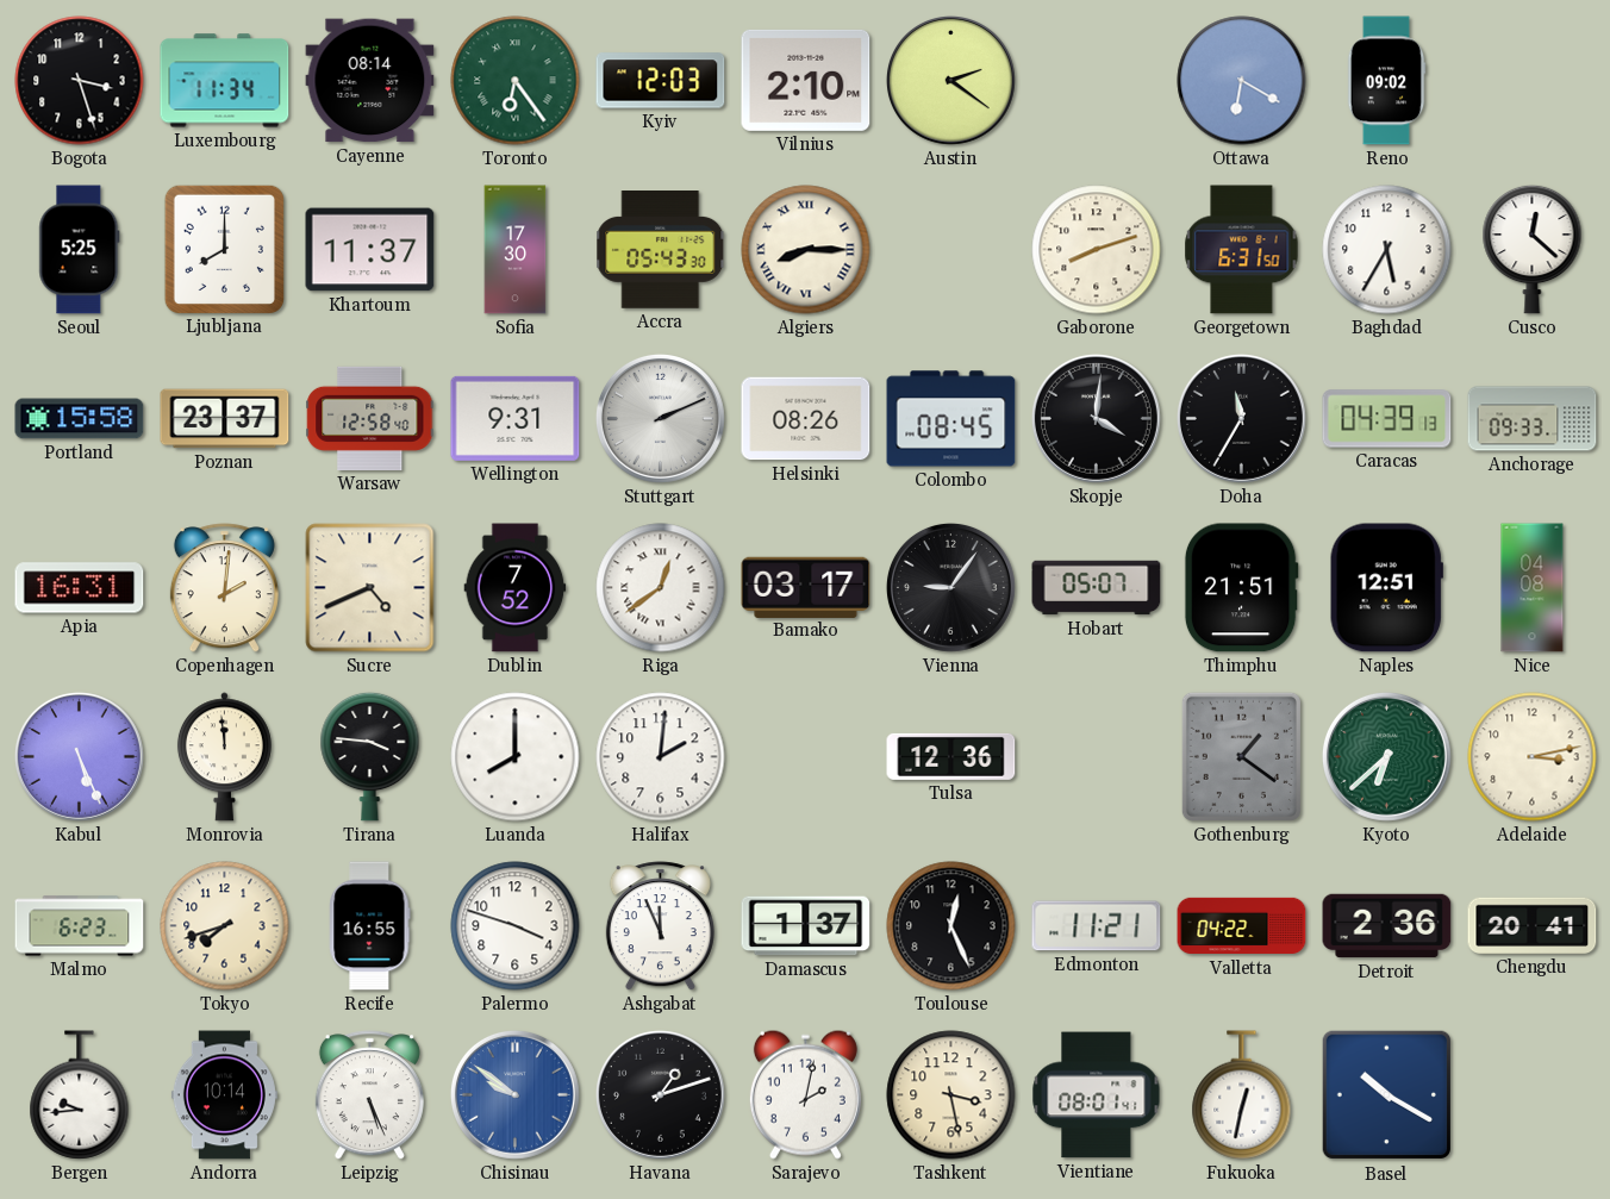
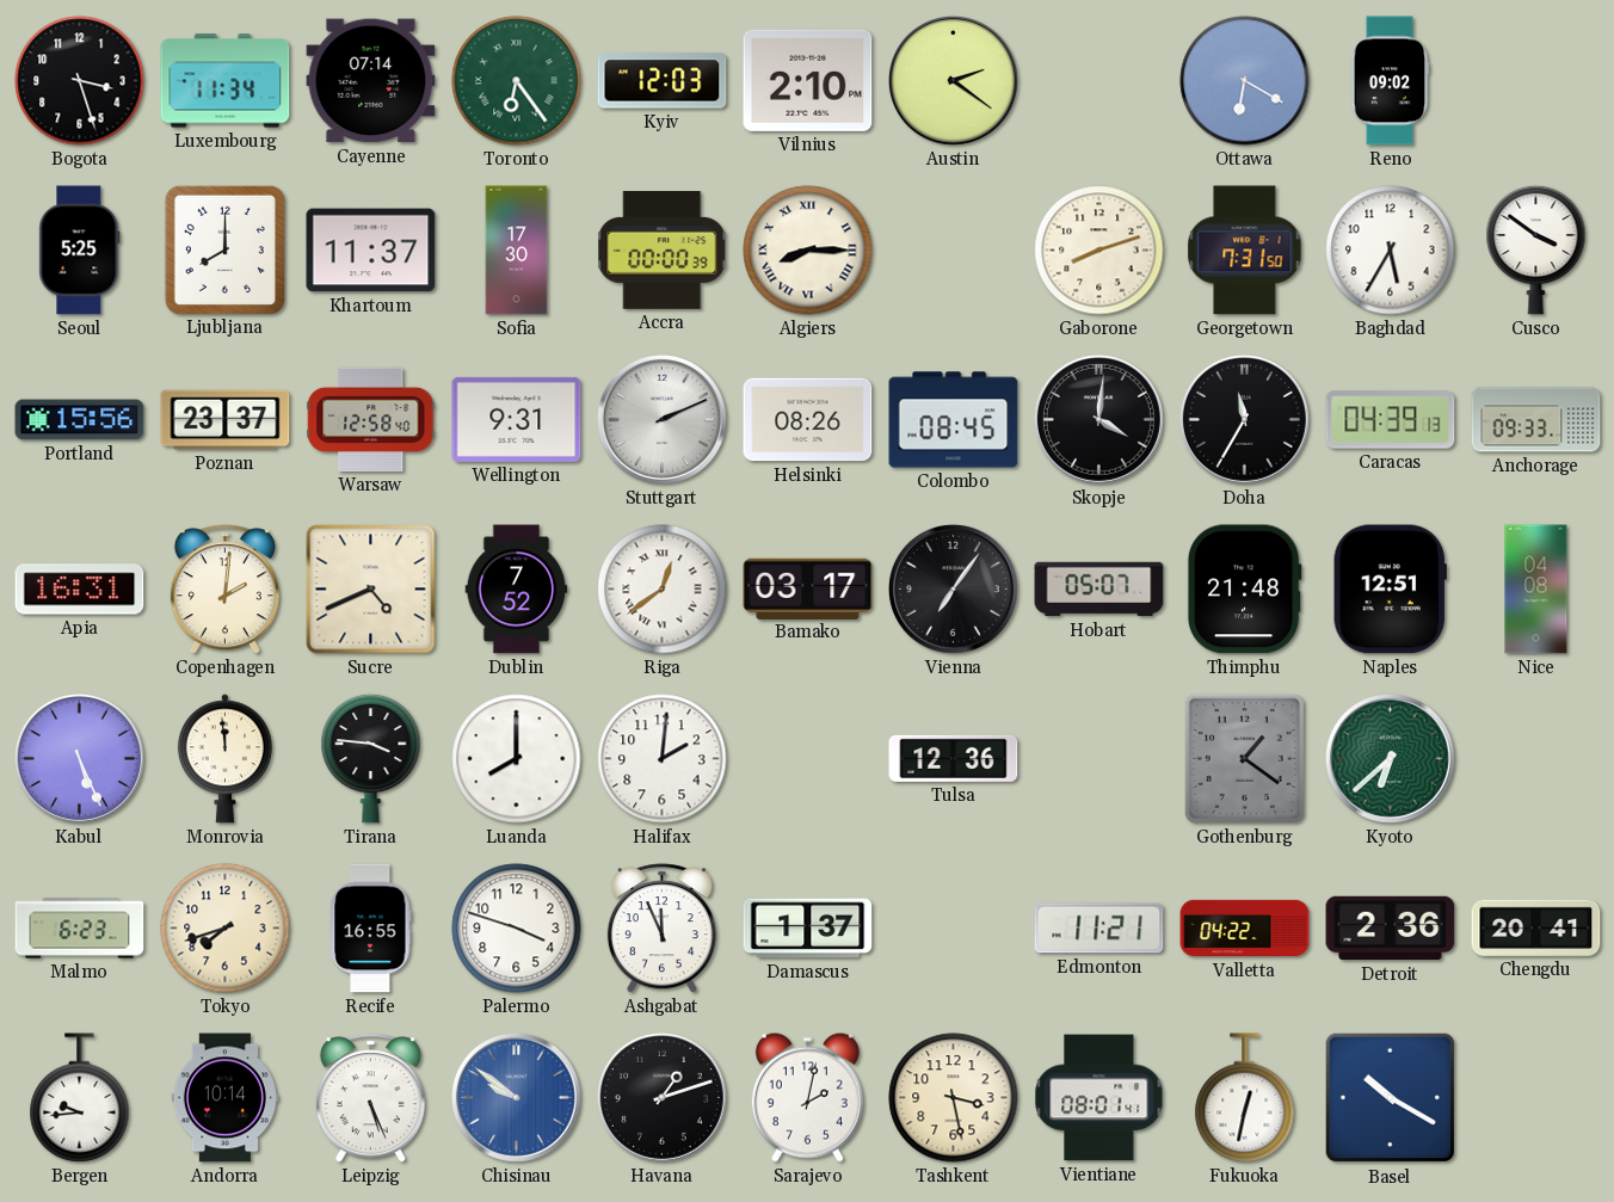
Cayenne: 08:14 -> 07:14
Accra: 05:43 -> 00:00
Georgetown: 6:31 -> 7:31
Cusco: 12:22 -> 3:51
Portland: 15:58 -> 15:56
Vienna: 9:06 -> 7:06
Thimphu: 21:51 -> 21:48
Adelaide: 3:13 -> none
Toulouse: 12:26 -> none
